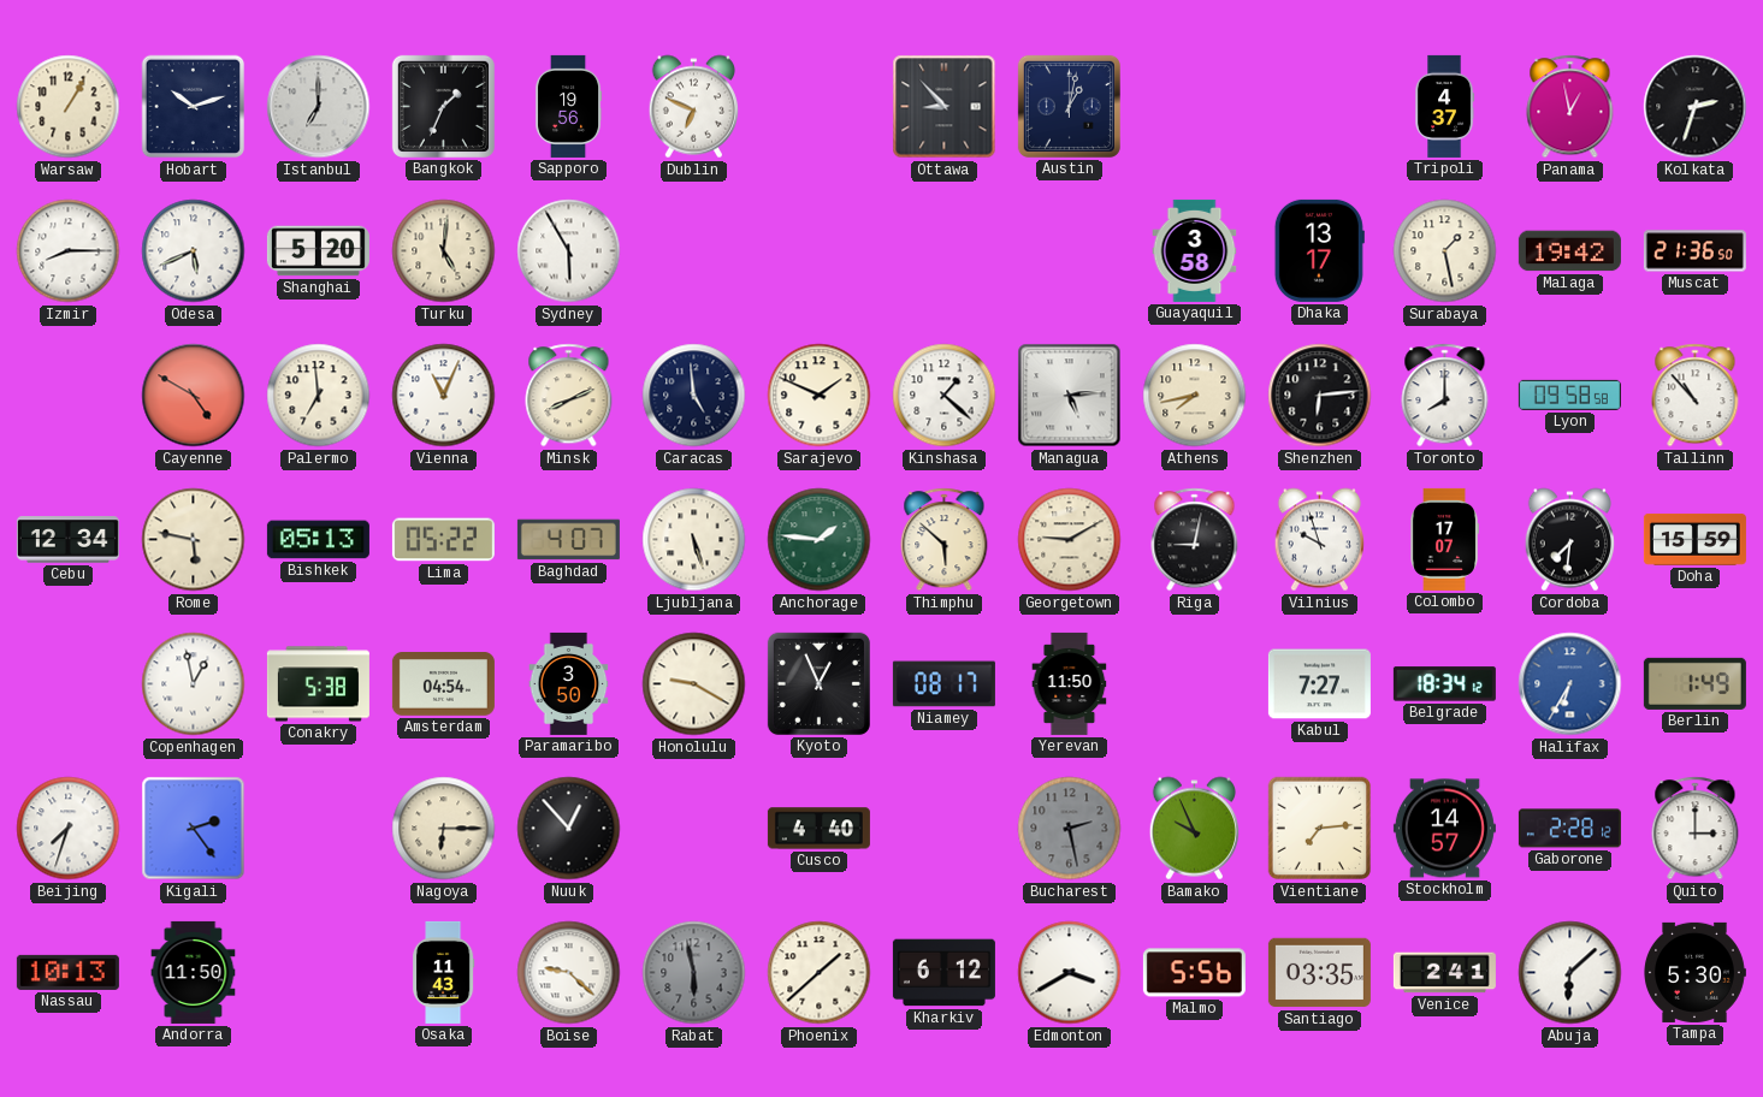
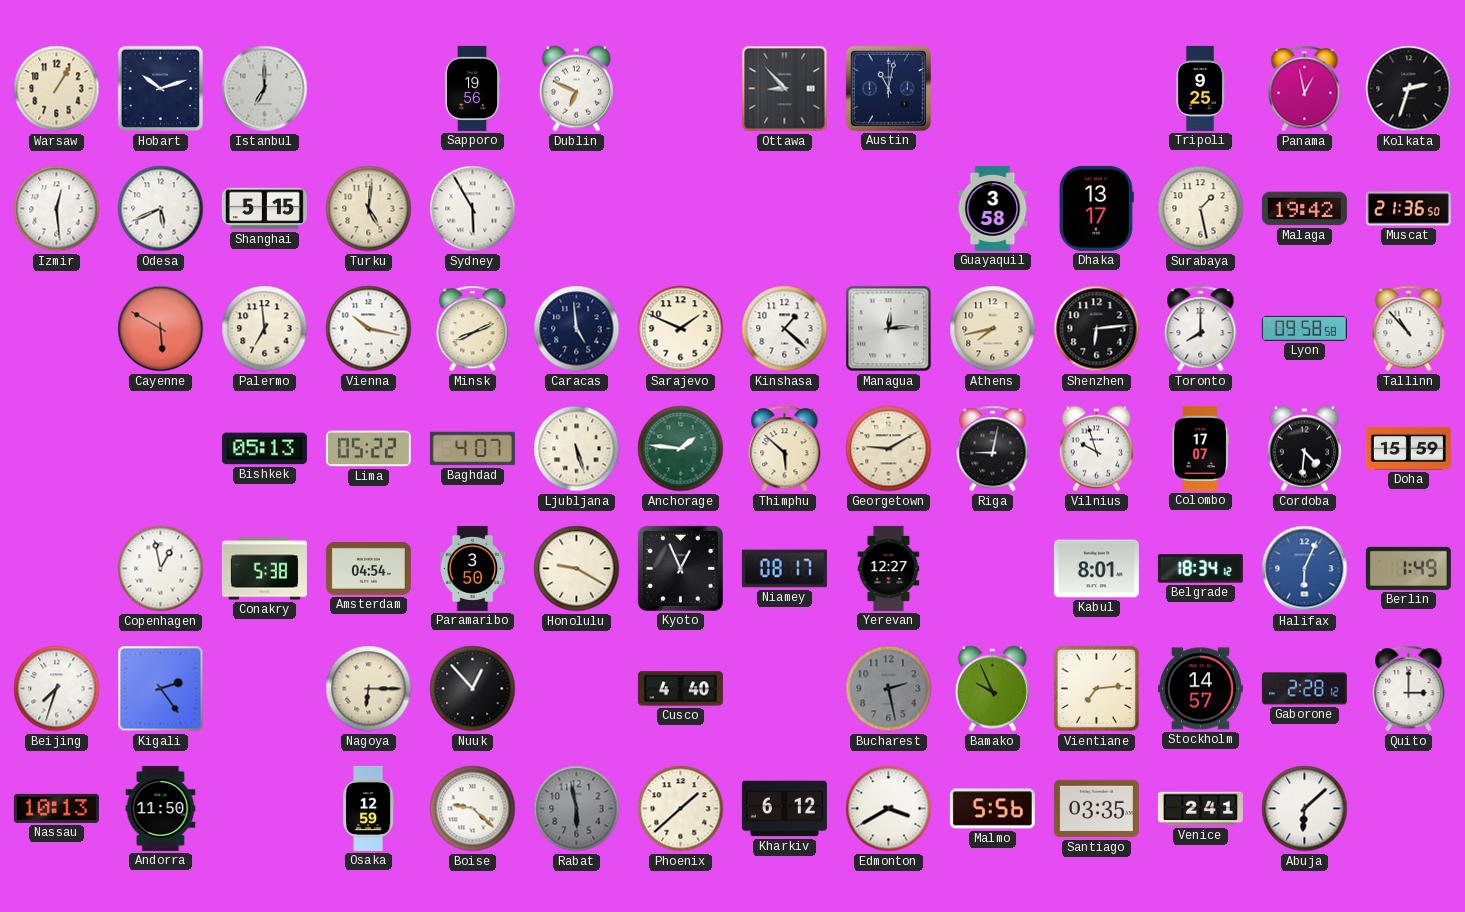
Bangkok: 1:34 -> none
Austin: 1:02 -> 11:02
Tripoli: 4:37 -> 9:25
Izmir: 8:15 -> 12:29
Shanghai: 5:20 -> 5:15
Cayenne: 4:50 -> 5:50
Vienna: 11:04 -> 10:17
Managua: 5:14 -> 12:14
Cebu: 12:34 -> none
Rome: 5:47 -> none
Cordoba: 7:31 -> 4:31
Yerevan: 11:50 -> 12:27
Kabul: 7:27 -> 8:01
Halifax: 6:35 -> 6:04
Osaka: 11:43 -> 12:59
Tampa: 5:30 -> none
